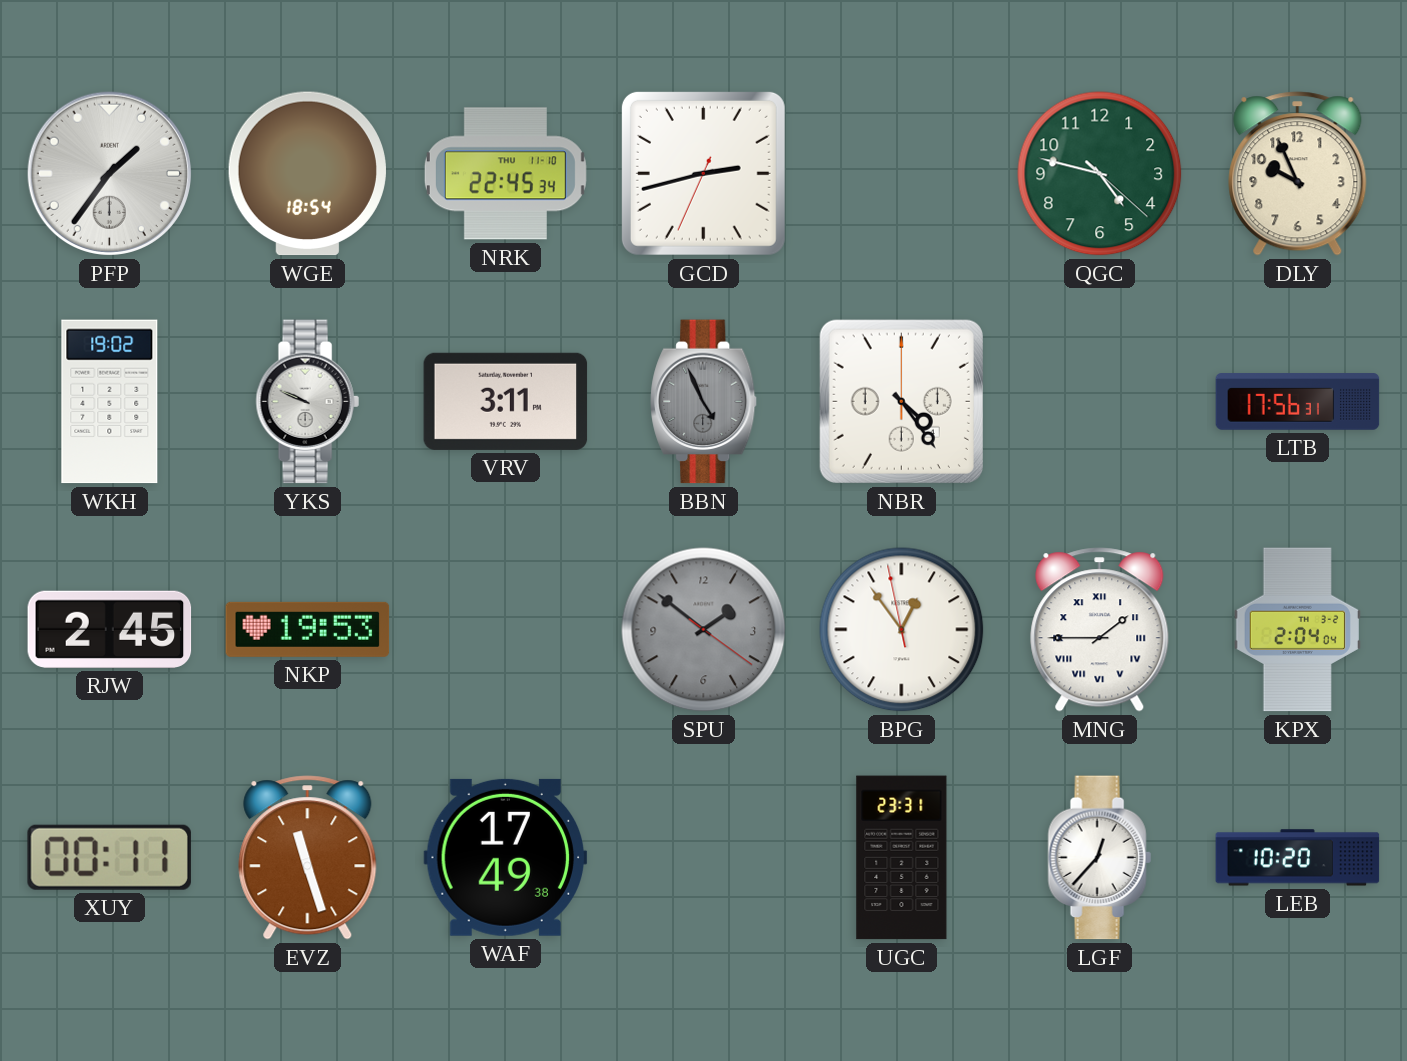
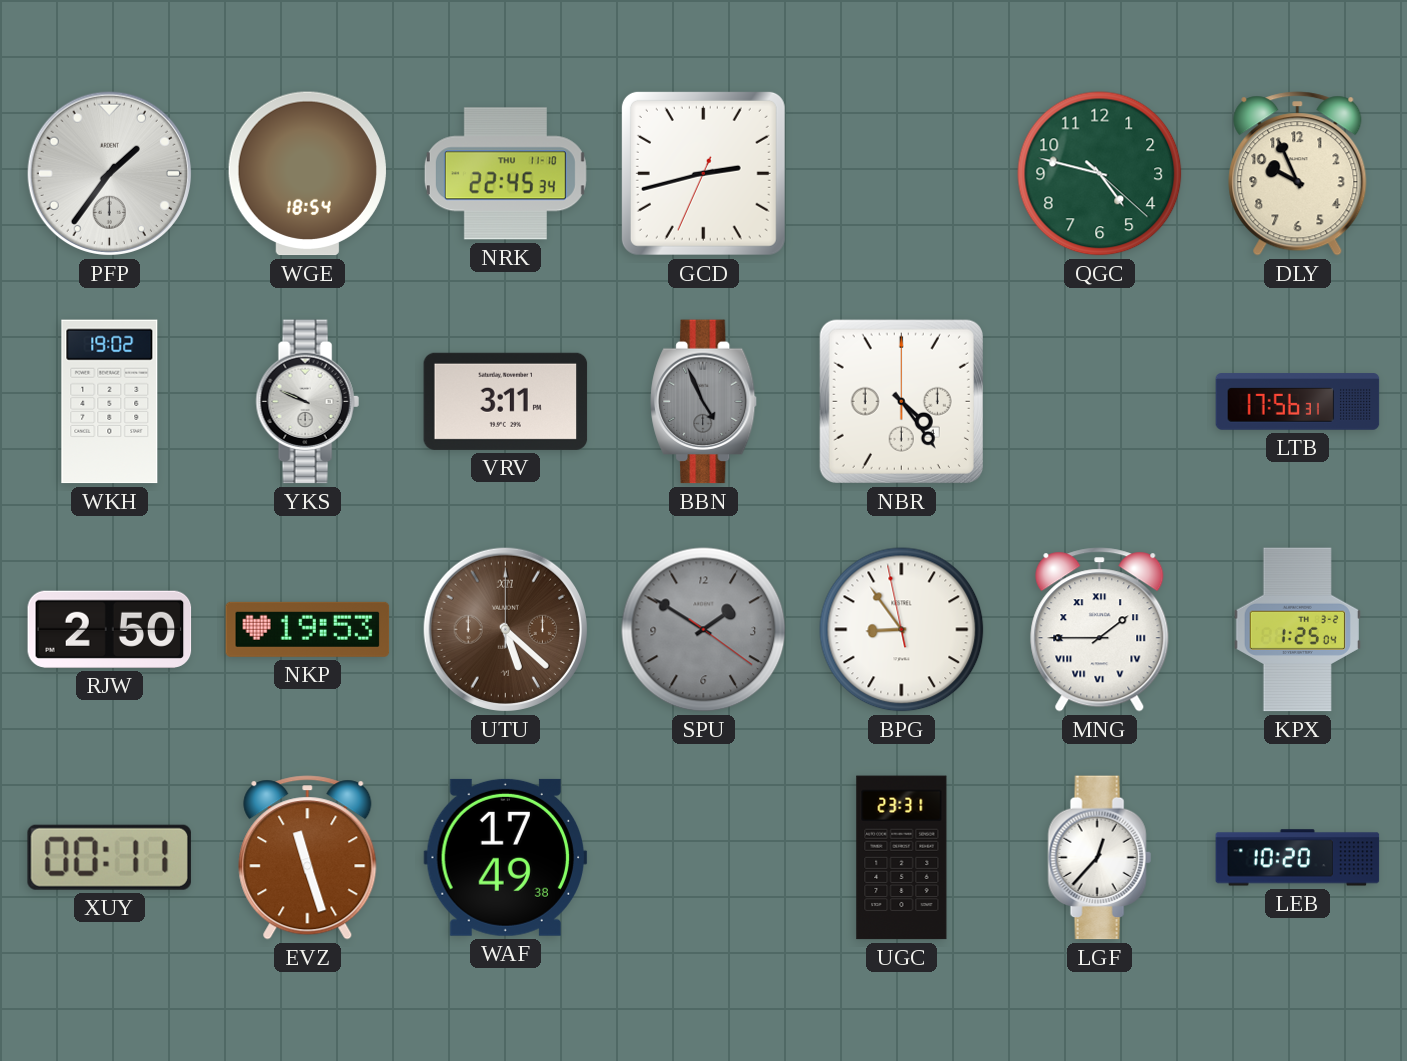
RJW: 2:45 -> 2:50
UTU: none -> 5:22
SPU: 1:51 -> 1:50
BPG: 12:53 -> 8:53
KPX: 2:04 -> 1:25
